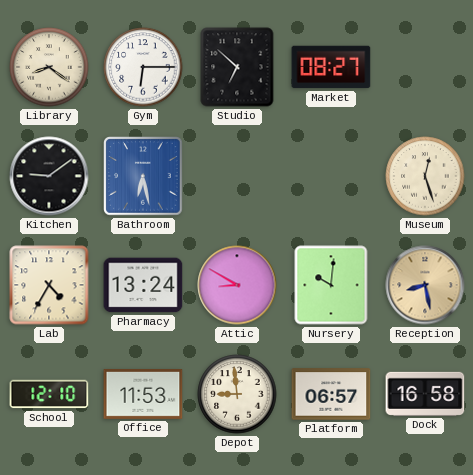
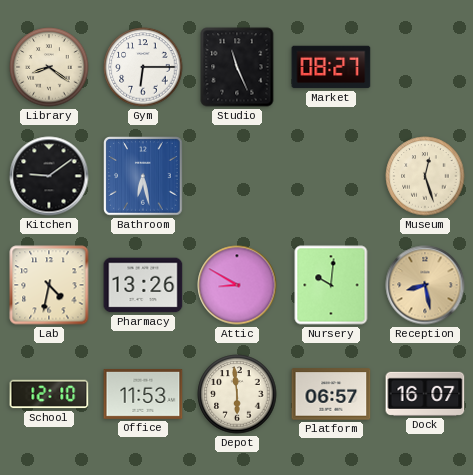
Studio: 6:52 -> 11:26
Lab: 4:35 -> 4:32
Pharmacy: 13:24 -> 13:26
Depot: 8:59 -> 5:59
Dock: 16:58 -> 16:07
